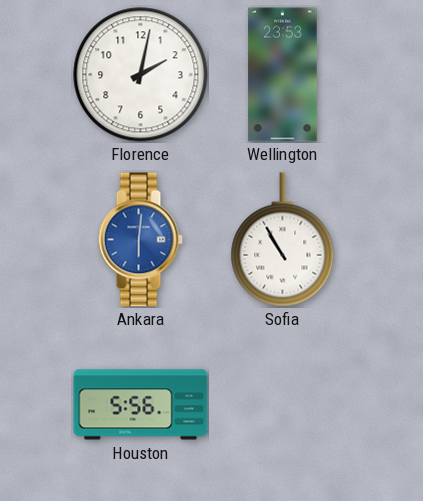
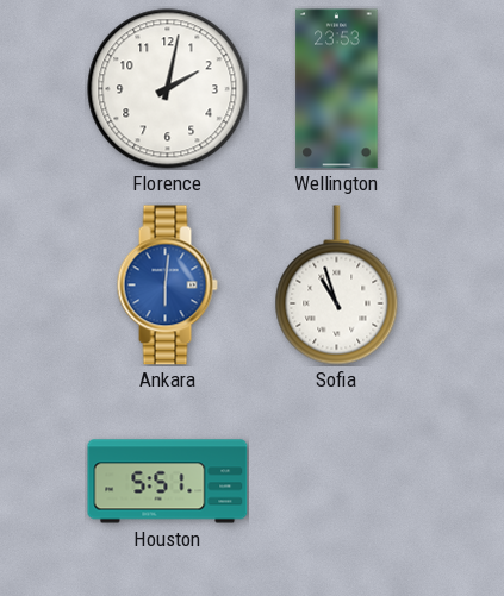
Sofia: 10:55 -> 10:57
Houston: 5:56 -> 5:51
